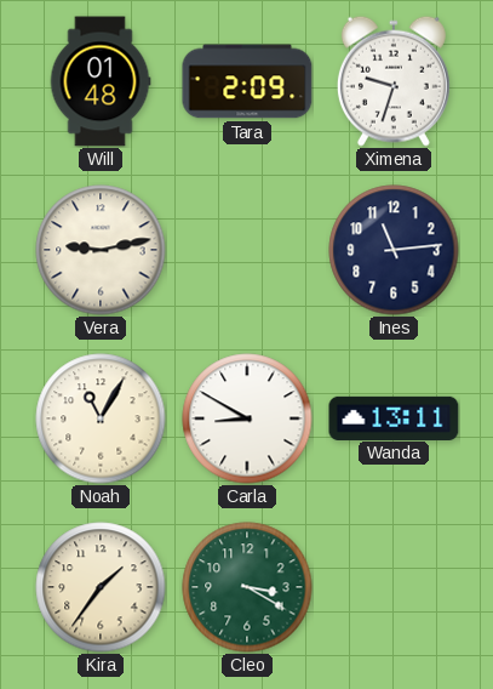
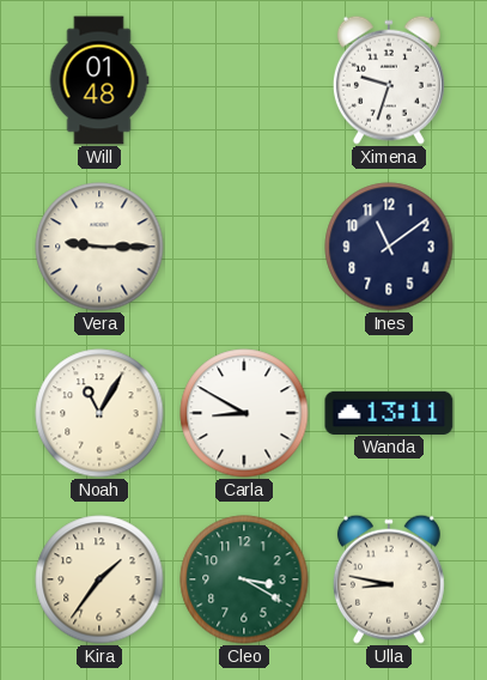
Tara: 2:09 -> none
Vera: 9:13 -> 9:15
Ines: 11:14 -> 11:09
Ulla: none -> 8:47
